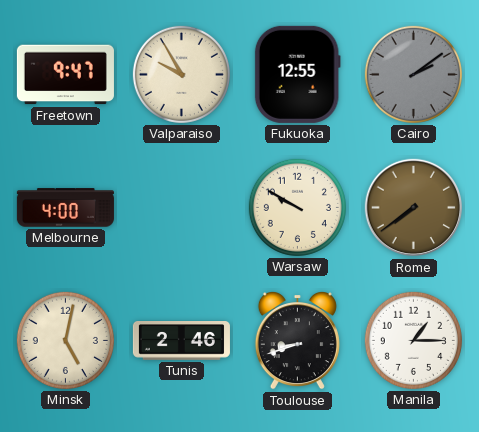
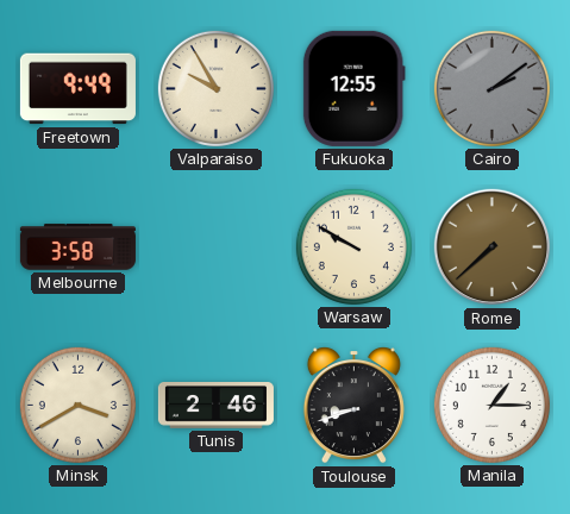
Freetown: 9:47 -> 9:49
Melbourne: 4:00 -> 3:58
Rome: 7:39 -> 7:38
Minsk: 5:02 -> 3:40
